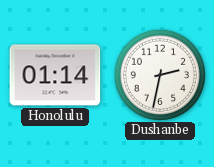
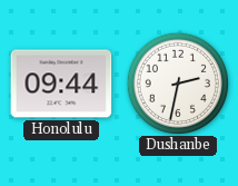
Honolulu: 01:14 -> 09:44
